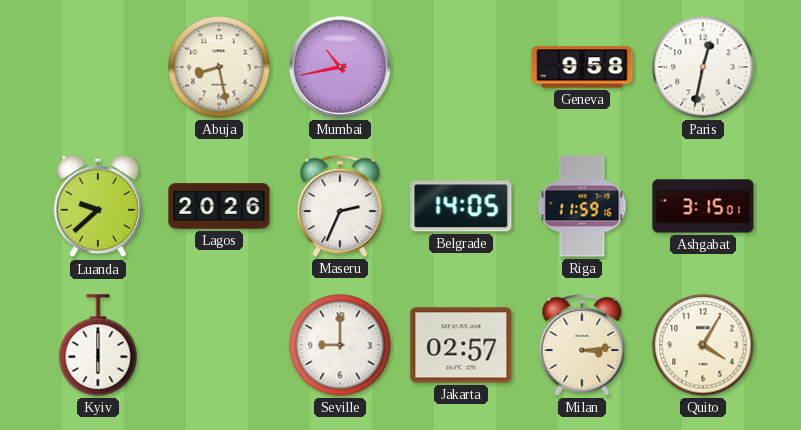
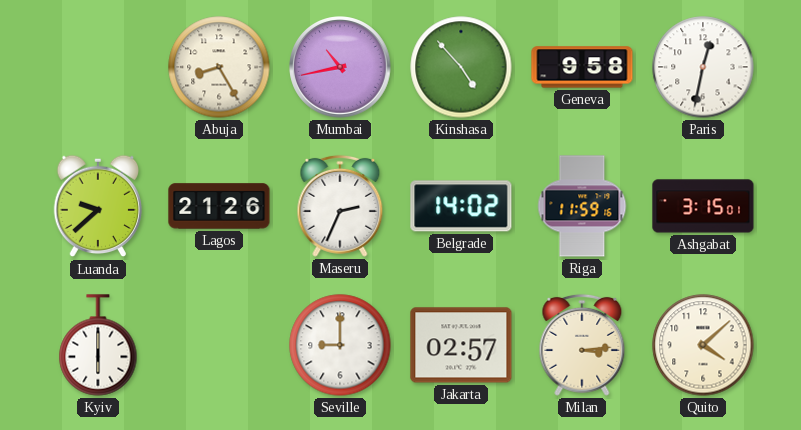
Abuja: 8:28 -> 8:25
Kinshasa: none -> 4:53
Lagos: 20:26 -> 21:26
Belgrade: 14:05 -> 14:02
Quito: 4:05 -> 4:08
